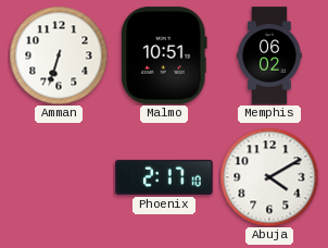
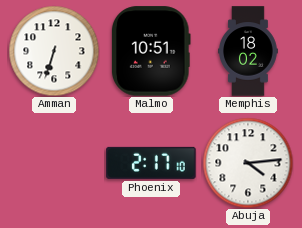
Memphis: 06:02 -> 18:02
Abuja: 4:10 -> 4:14
